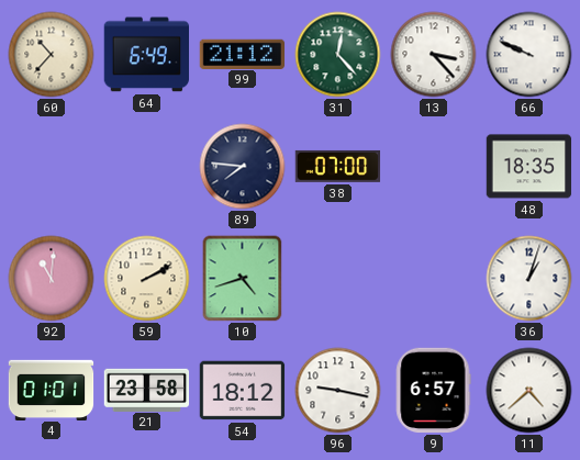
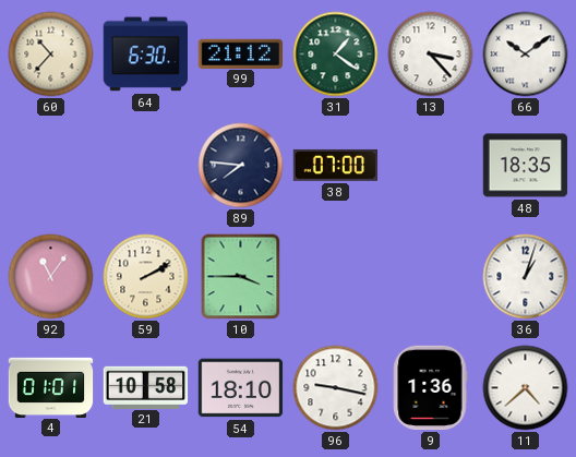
64: 6:49 -> 6:30
31: 12:23 -> 1:21
66: 9:49 -> 10:09
92: 11:01 -> 11:06
10: 4:42 -> 3:45
21: 23:58 -> 10:58
54: 18:12 -> 18:10
9: 6:57 -> 1:36
